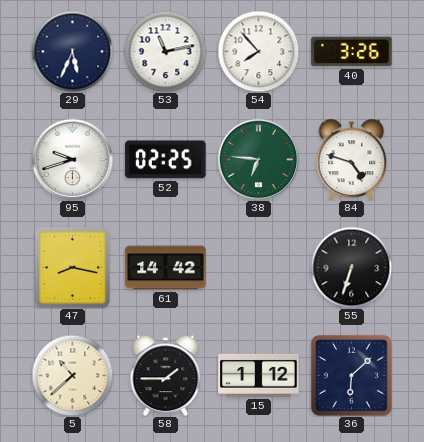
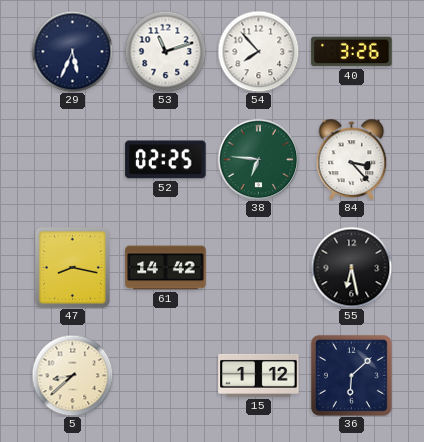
53: 11:13 -> 11:12
95: 9:42 -> none
84: 4:48 -> 3:23
55: 6:33 -> 6:28
5: 10:38 -> 8:38
58: 1:45 -> none
